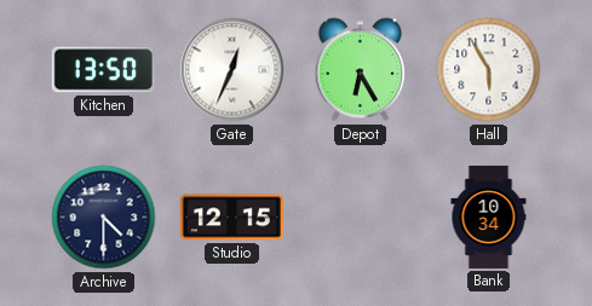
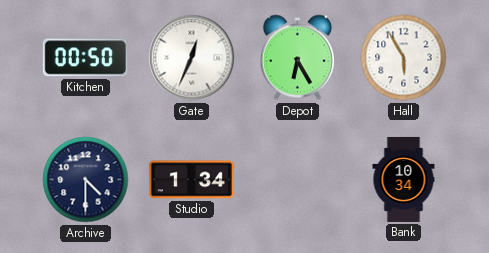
Kitchen: 13:50 -> 00:50
Studio: 12:15 -> 1:34
